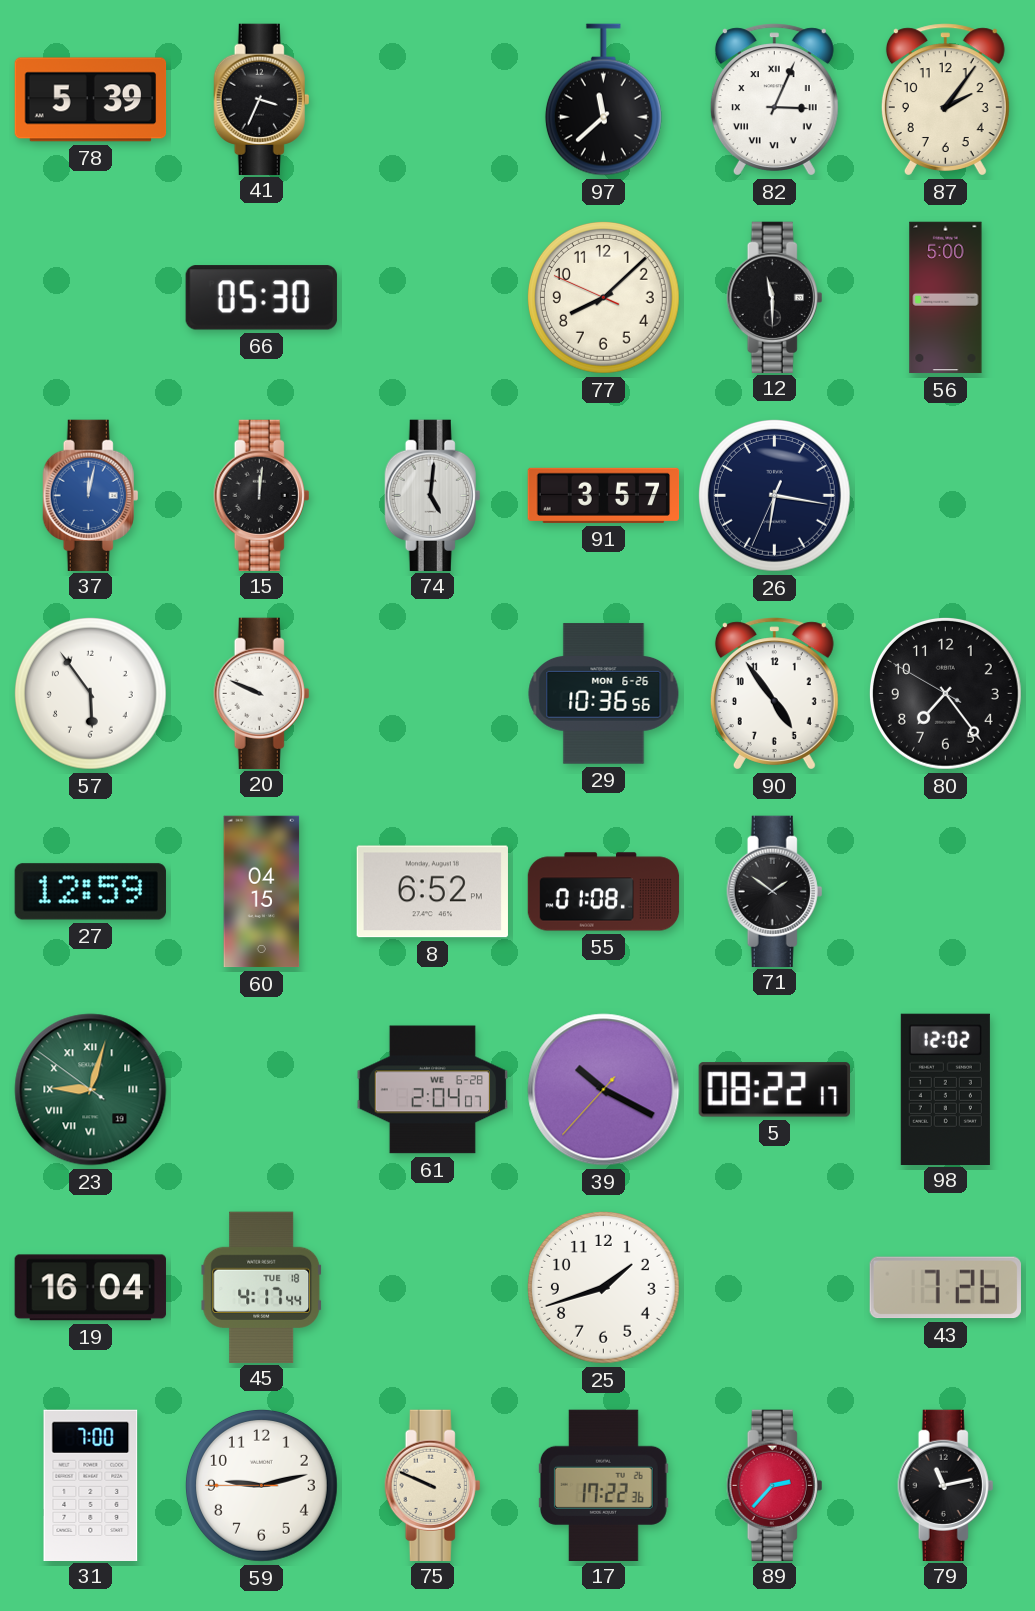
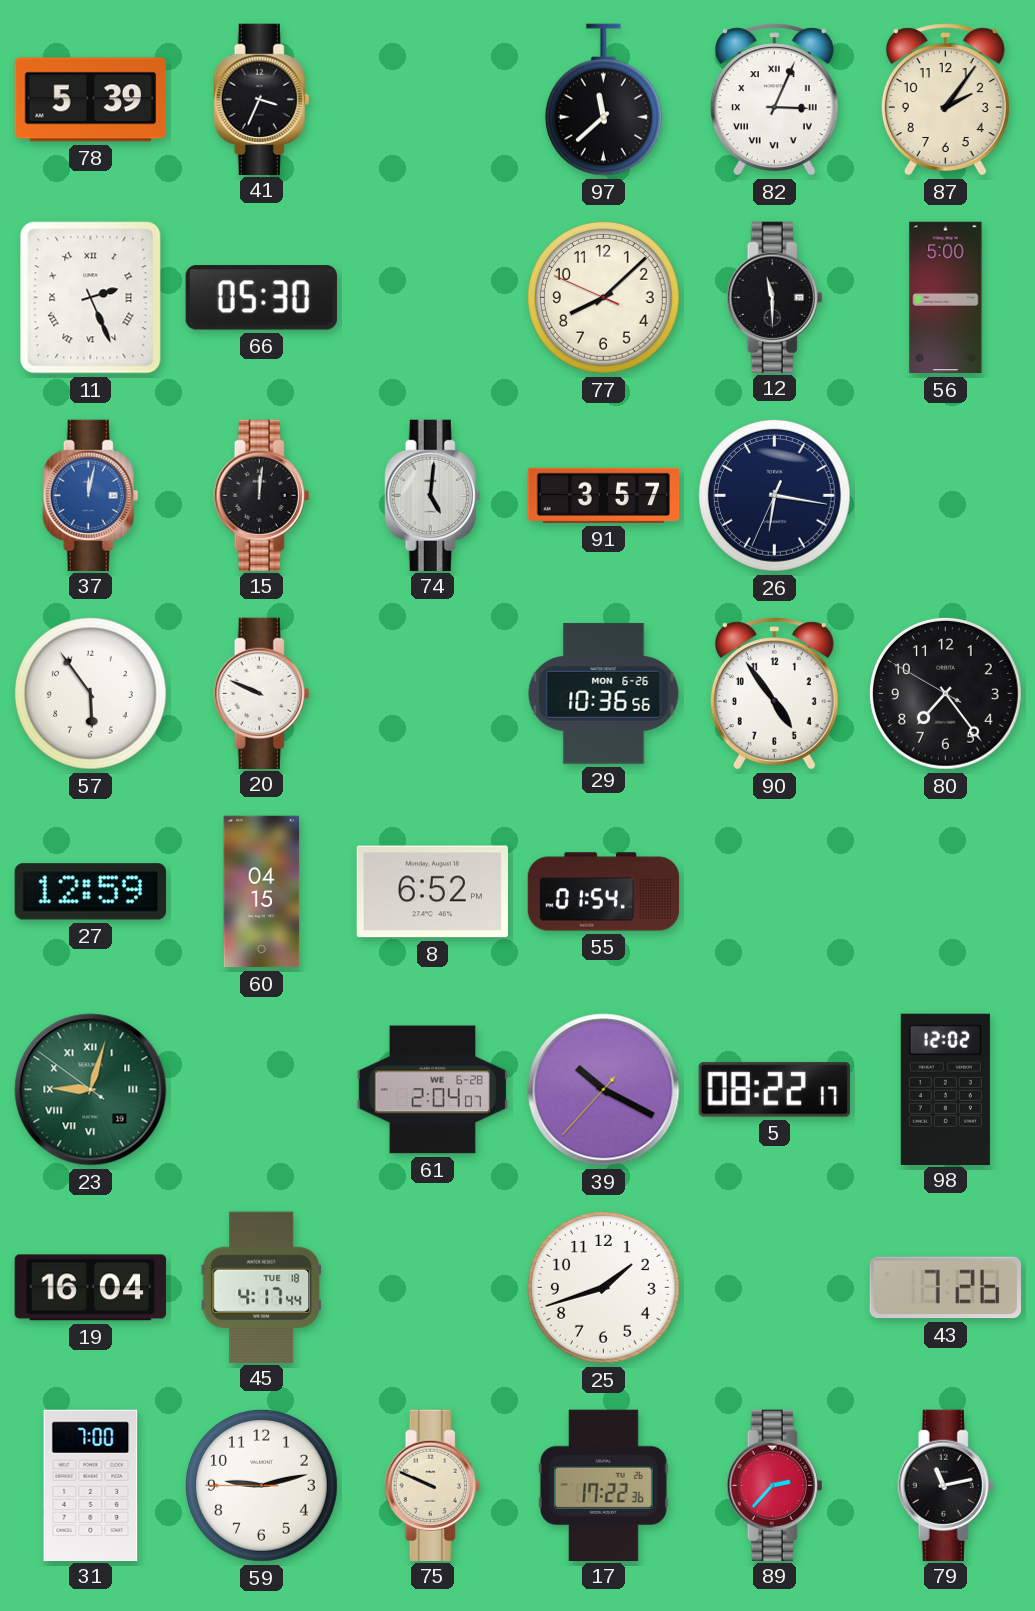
11: none -> 2:26
55: 01:08 -> 01:54
71: 1:51 -> none
